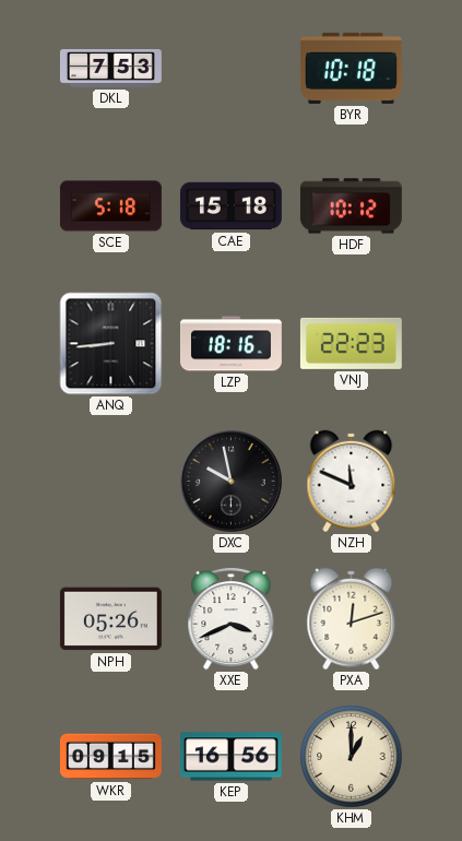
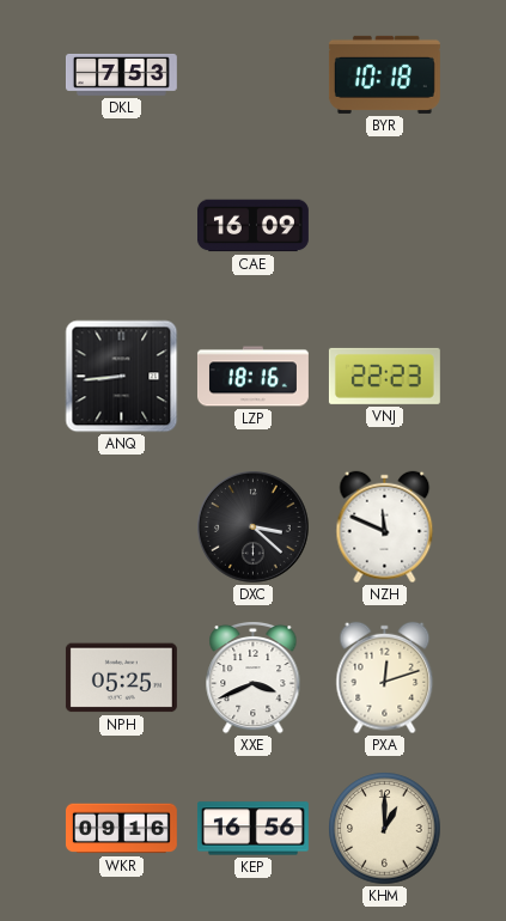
SCE: 5:18 -> none
CAE: 15:18 -> 16:09
HDF: 10:12 -> none
DXC: 9:58 -> 3:22
NPH: 05:26 -> 05:25
WKR: 09:15 -> 09:16
